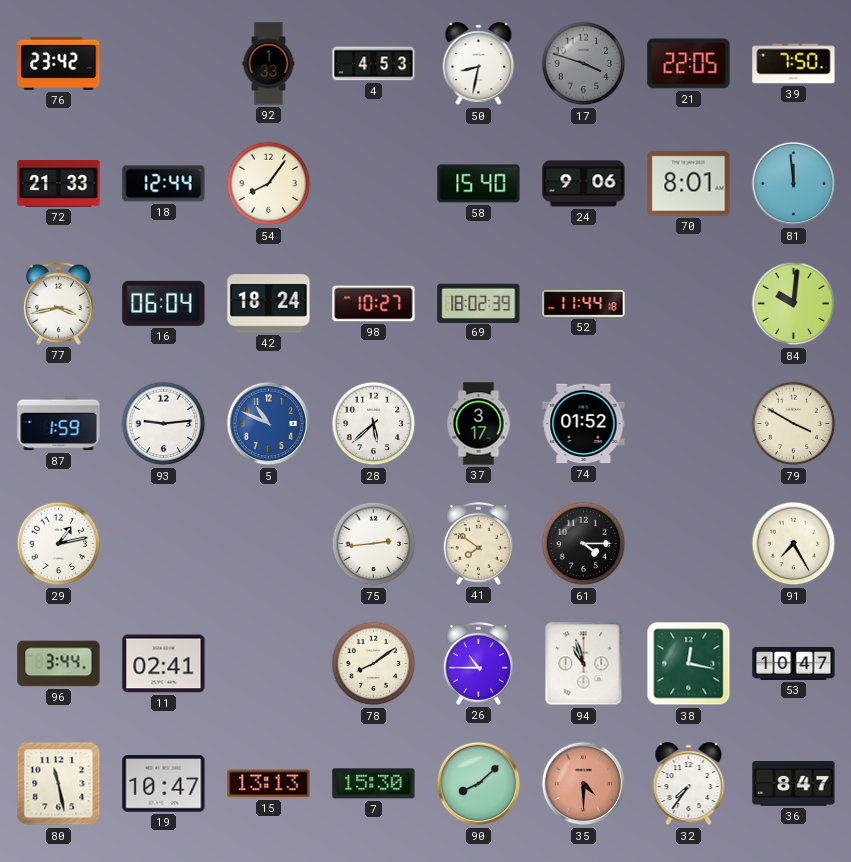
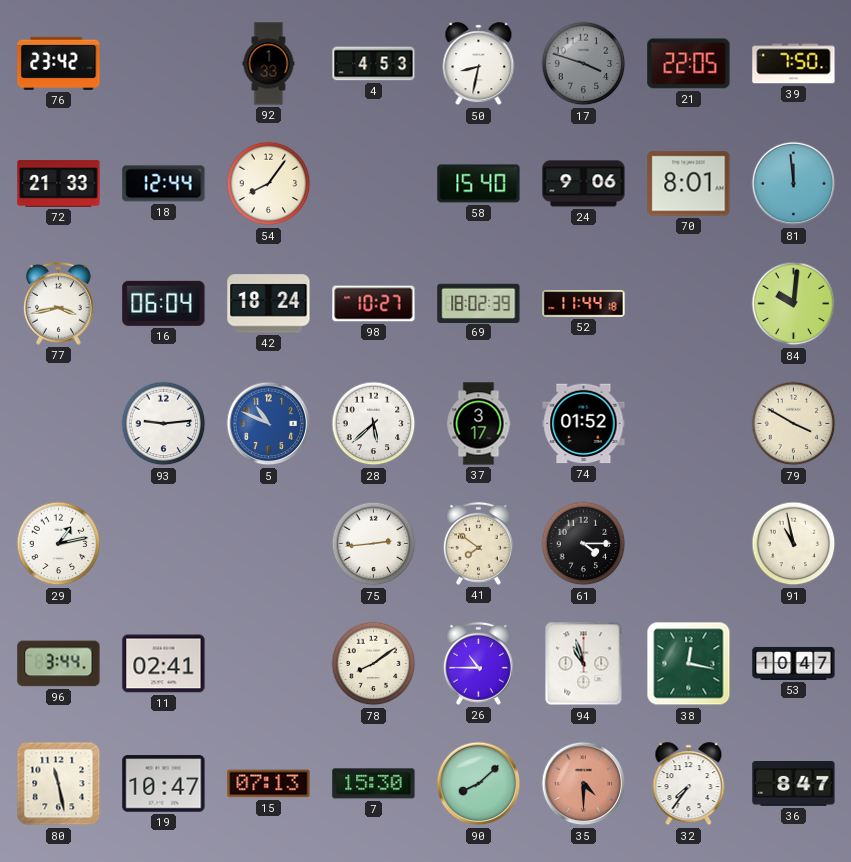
87: 1:59 -> none
91: 7:25 -> 10:58
15: 13:13 -> 07:13
